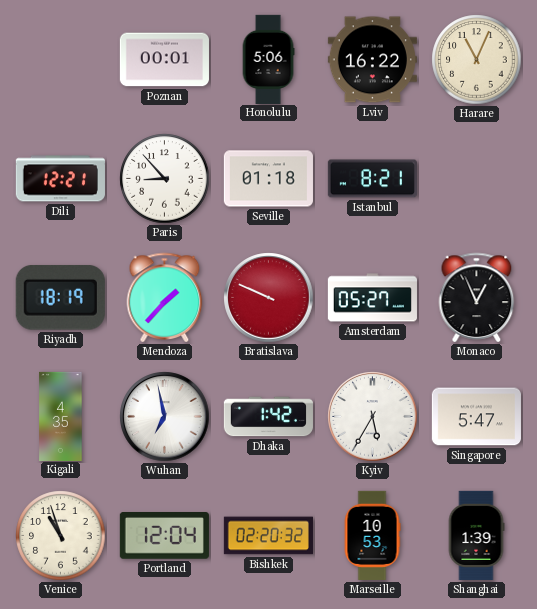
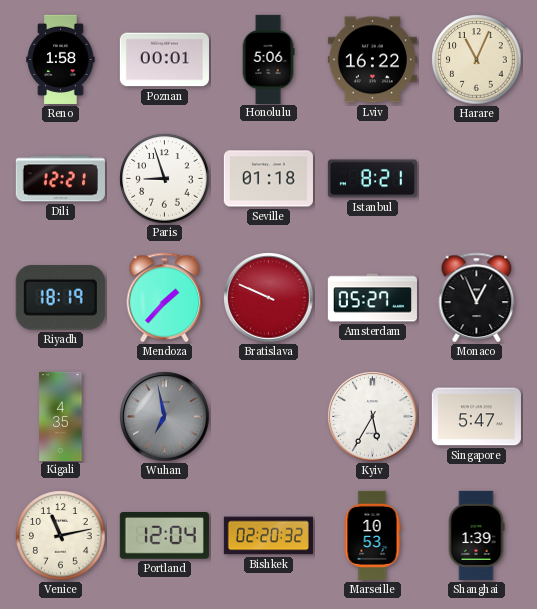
Reno: none -> 1:58
Paris: 8:53 -> 8:57
Wuhan dial: white -> grey
Dhaka: 1:42 -> none
Venice: 10:57 -> 11:13
